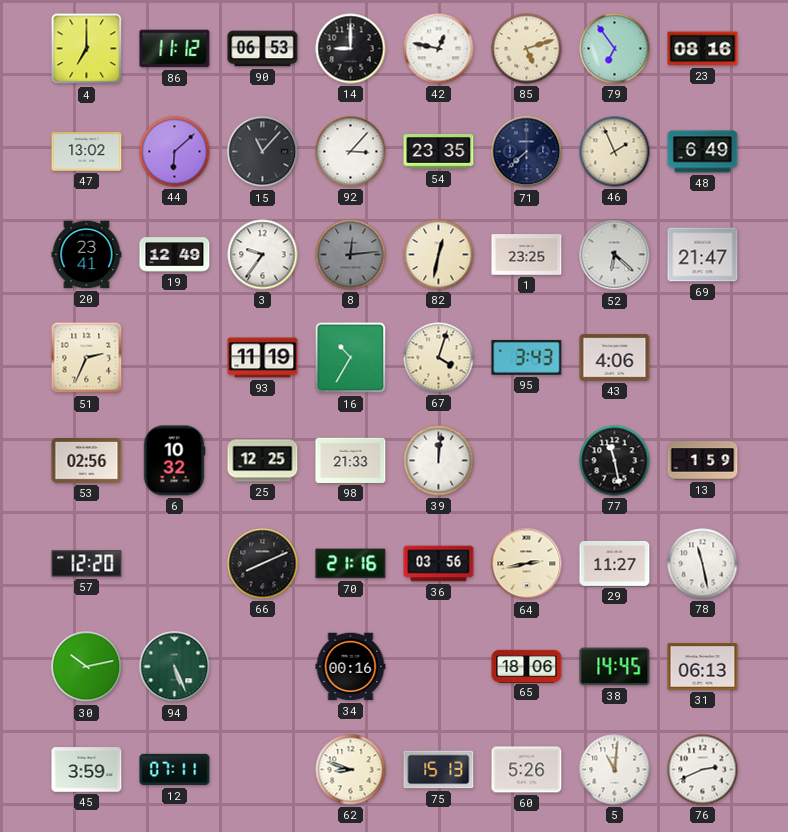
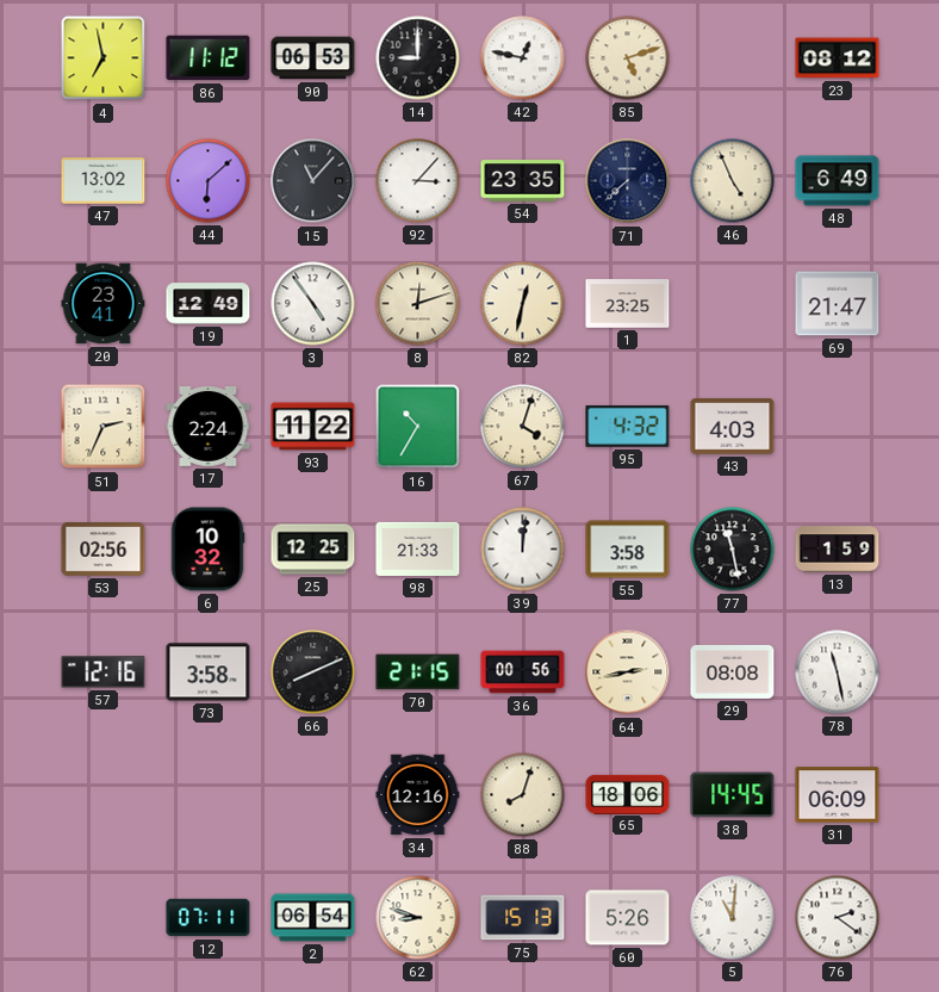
4: 7:00 -> 6:58
79: 6:54 -> none
23: 08:16 -> 08:12
46: 1:56 -> 4:56
3: 9:36 -> 4:54
8: 12:14 -> 12:12
8 dial: grey -> cream
52: 6:22 -> none
17: none -> 2:24
93: 11:19 -> 11:22
95: 3:43 -> 4:32
43: 4:06 -> 4:03
55: none -> 3:58
57: 12:20 -> 12:16
73: none -> 3:58
70: 21:16 -> 21:15
36: 03:56 -> 00:56
29: 11:27 -> 08:08
30: 10:13 -> none
94: 5:26 -> none
34: 00:16 -> 12:16
88: none -> 8:03
31: 06:13 -> 06:09
45: 3:59 -> none
2: none -> 06:54
76: 2:41 -> 2:21
